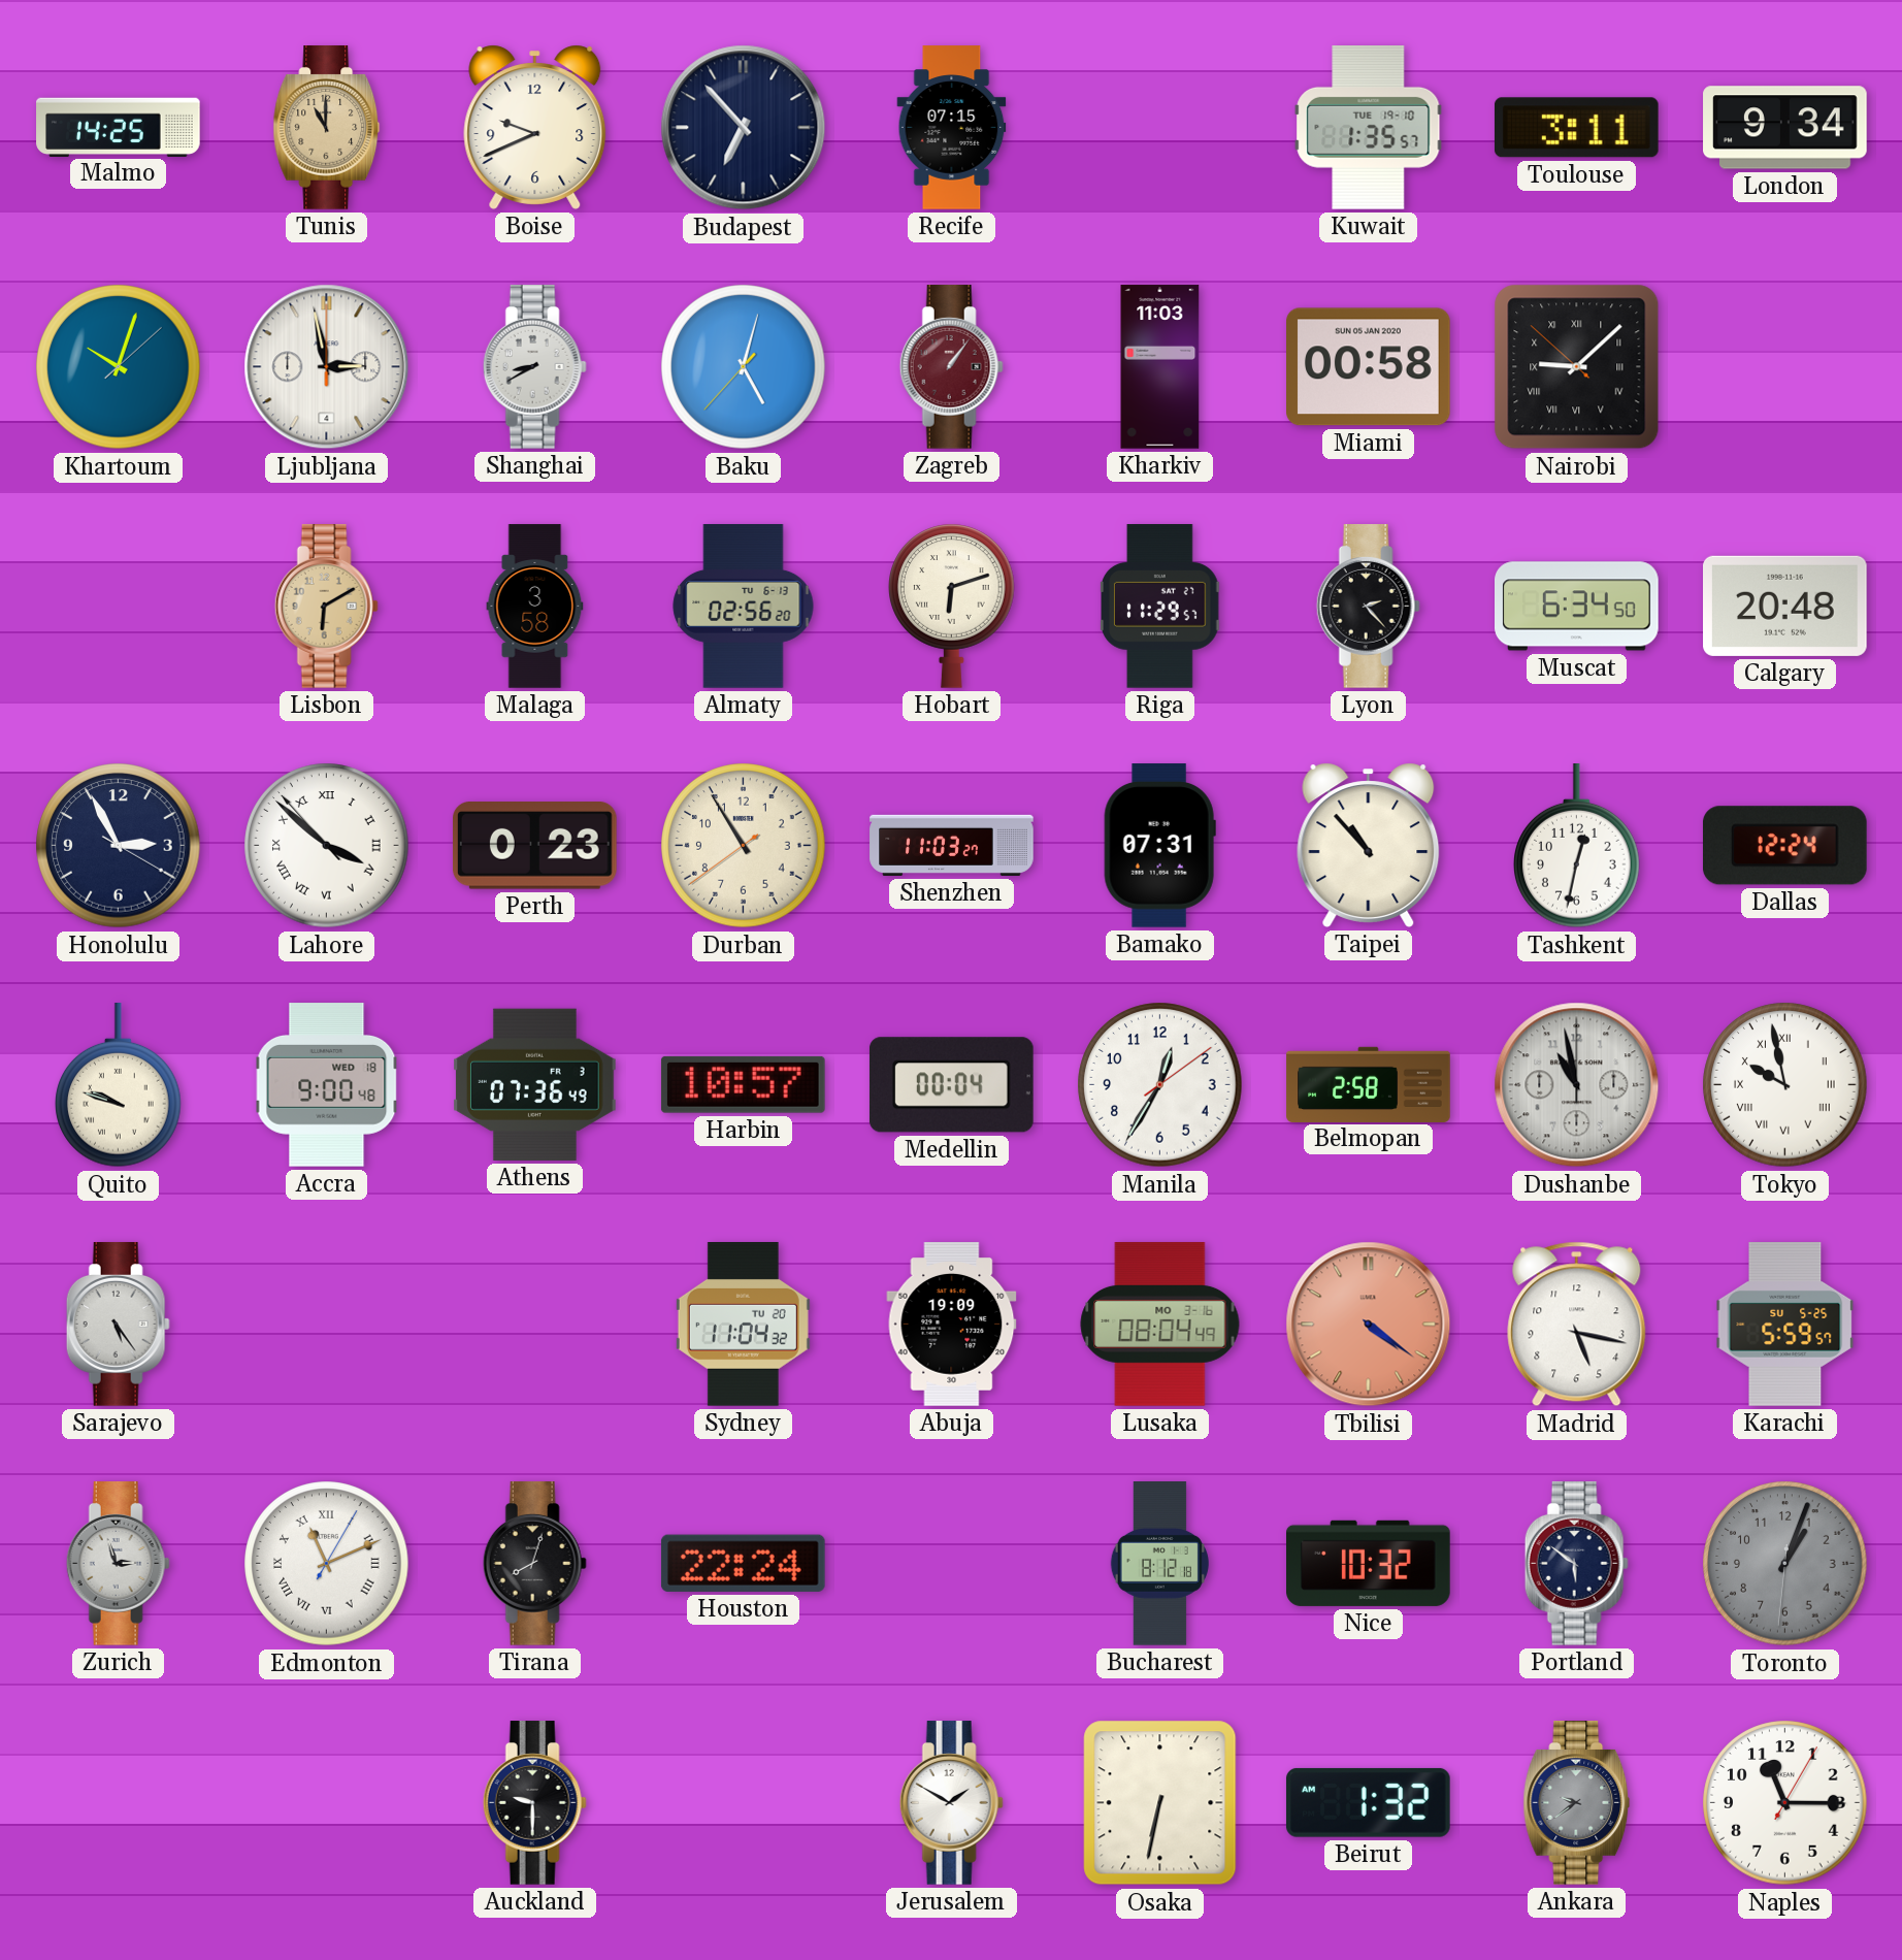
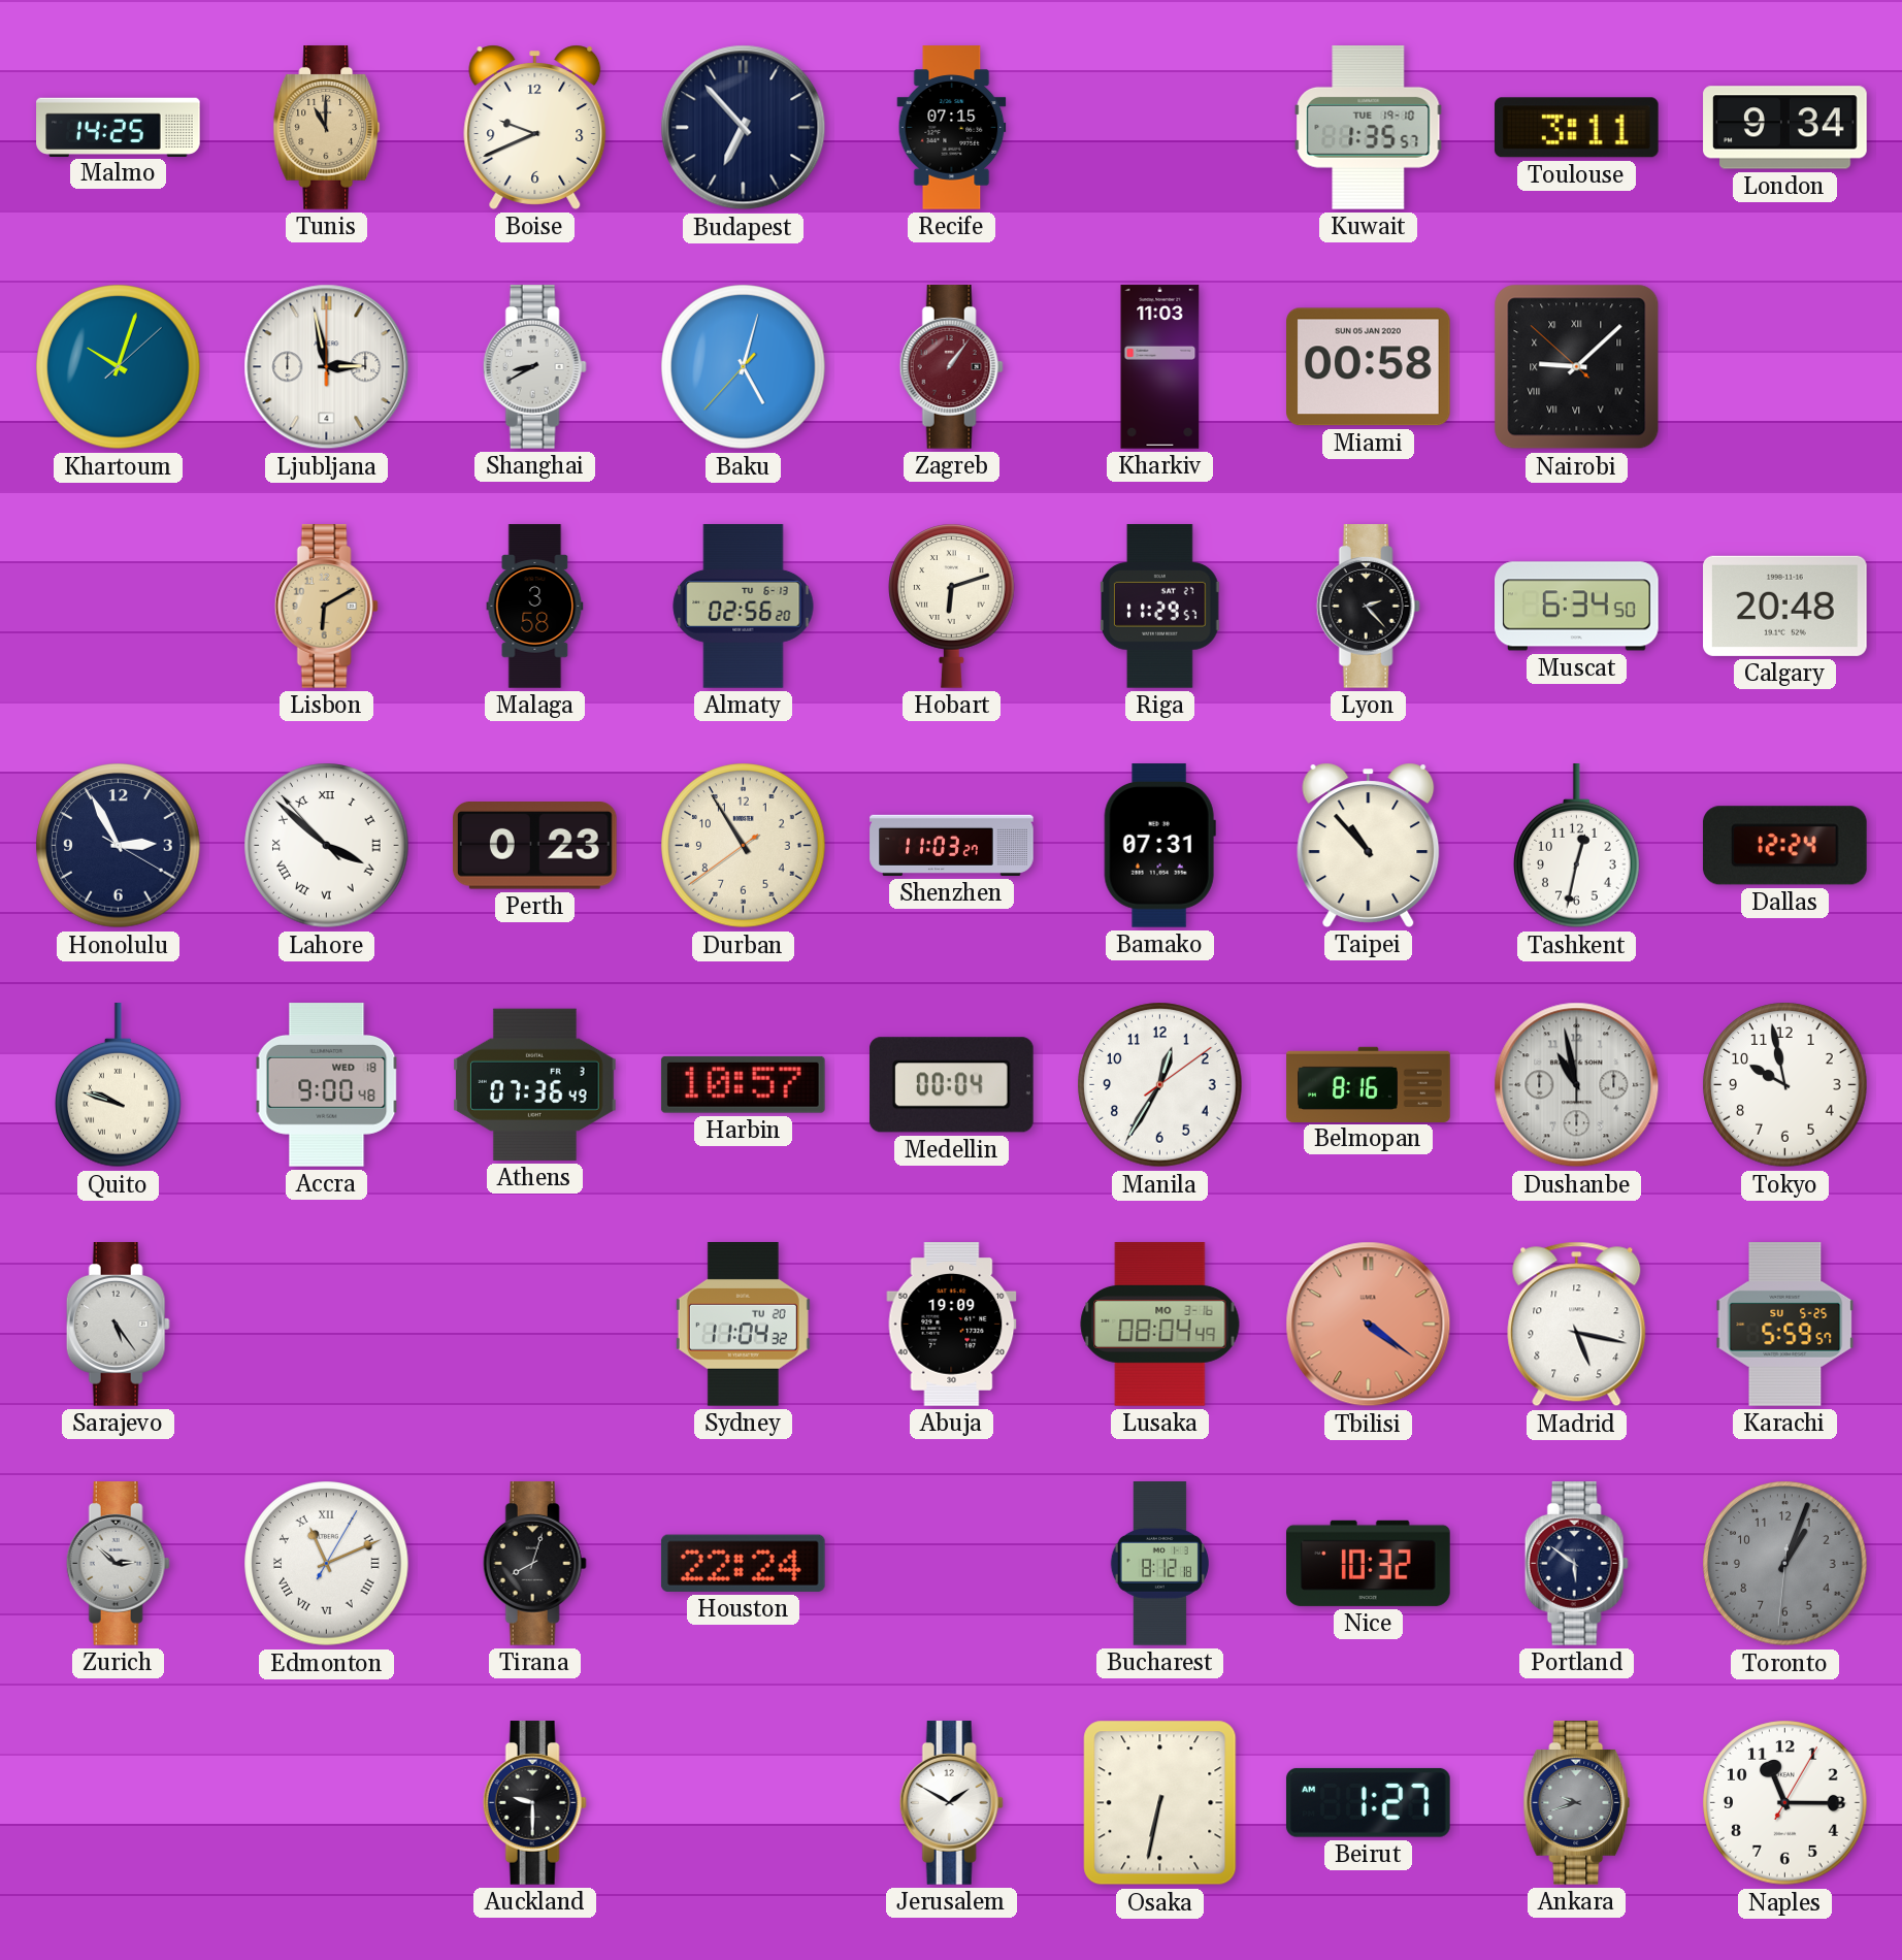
Belmopan: 2:58 -> 8:16
Tokyo numerals: Roman -> Arabic
Zurich: 2:57 -> 2:52
Beirut: 1:32 -> 1:27
Ankara: 9:39 -> 9:42
